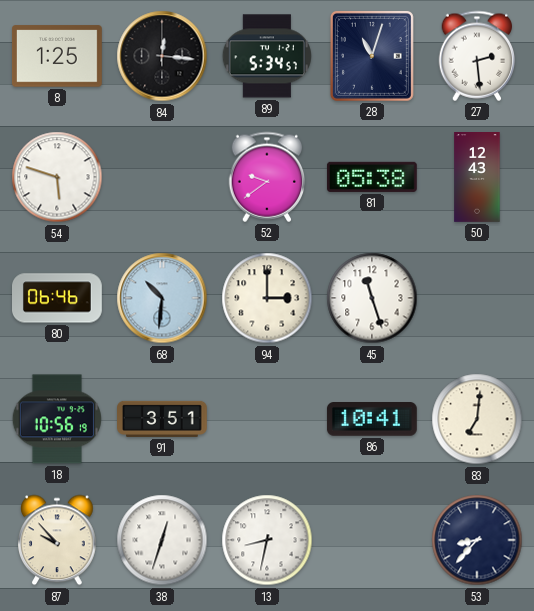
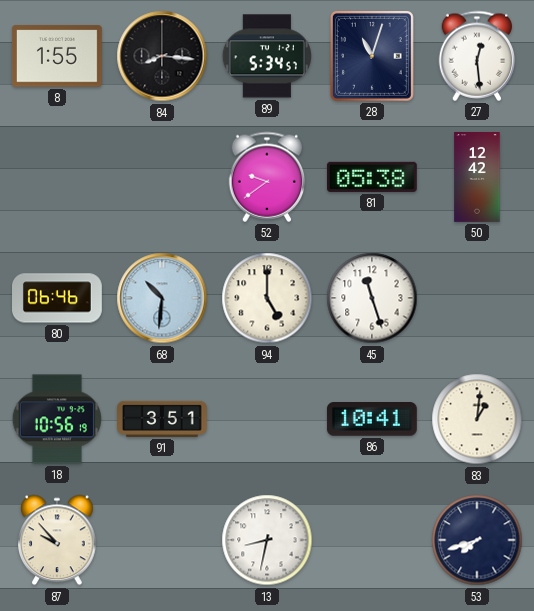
8: 1:25 -> 1:55
84: 12:16 -> 8:16
27: 2:29 -> 12:29
54: 5:48 -> none
50: 12:43 -> 12:42
94: 3:00 -> 5:00
83: 7:01 -> 1:01
38: 12:33 -> none
53: 8:37 -> 7:42
